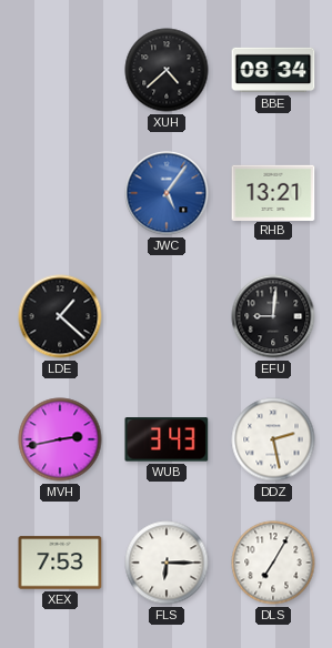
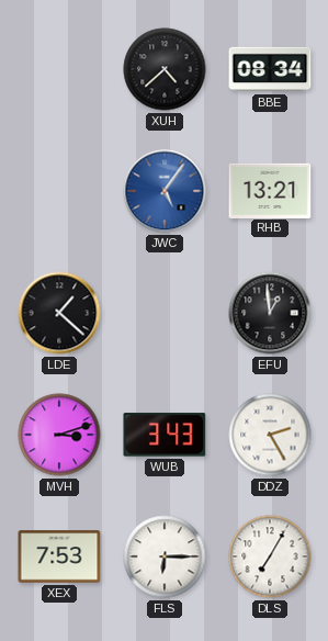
EFU: 9:01 -> 12:59
MVH: 2:43 -> 3:12
DDZ: 2:28 -> 2:25
